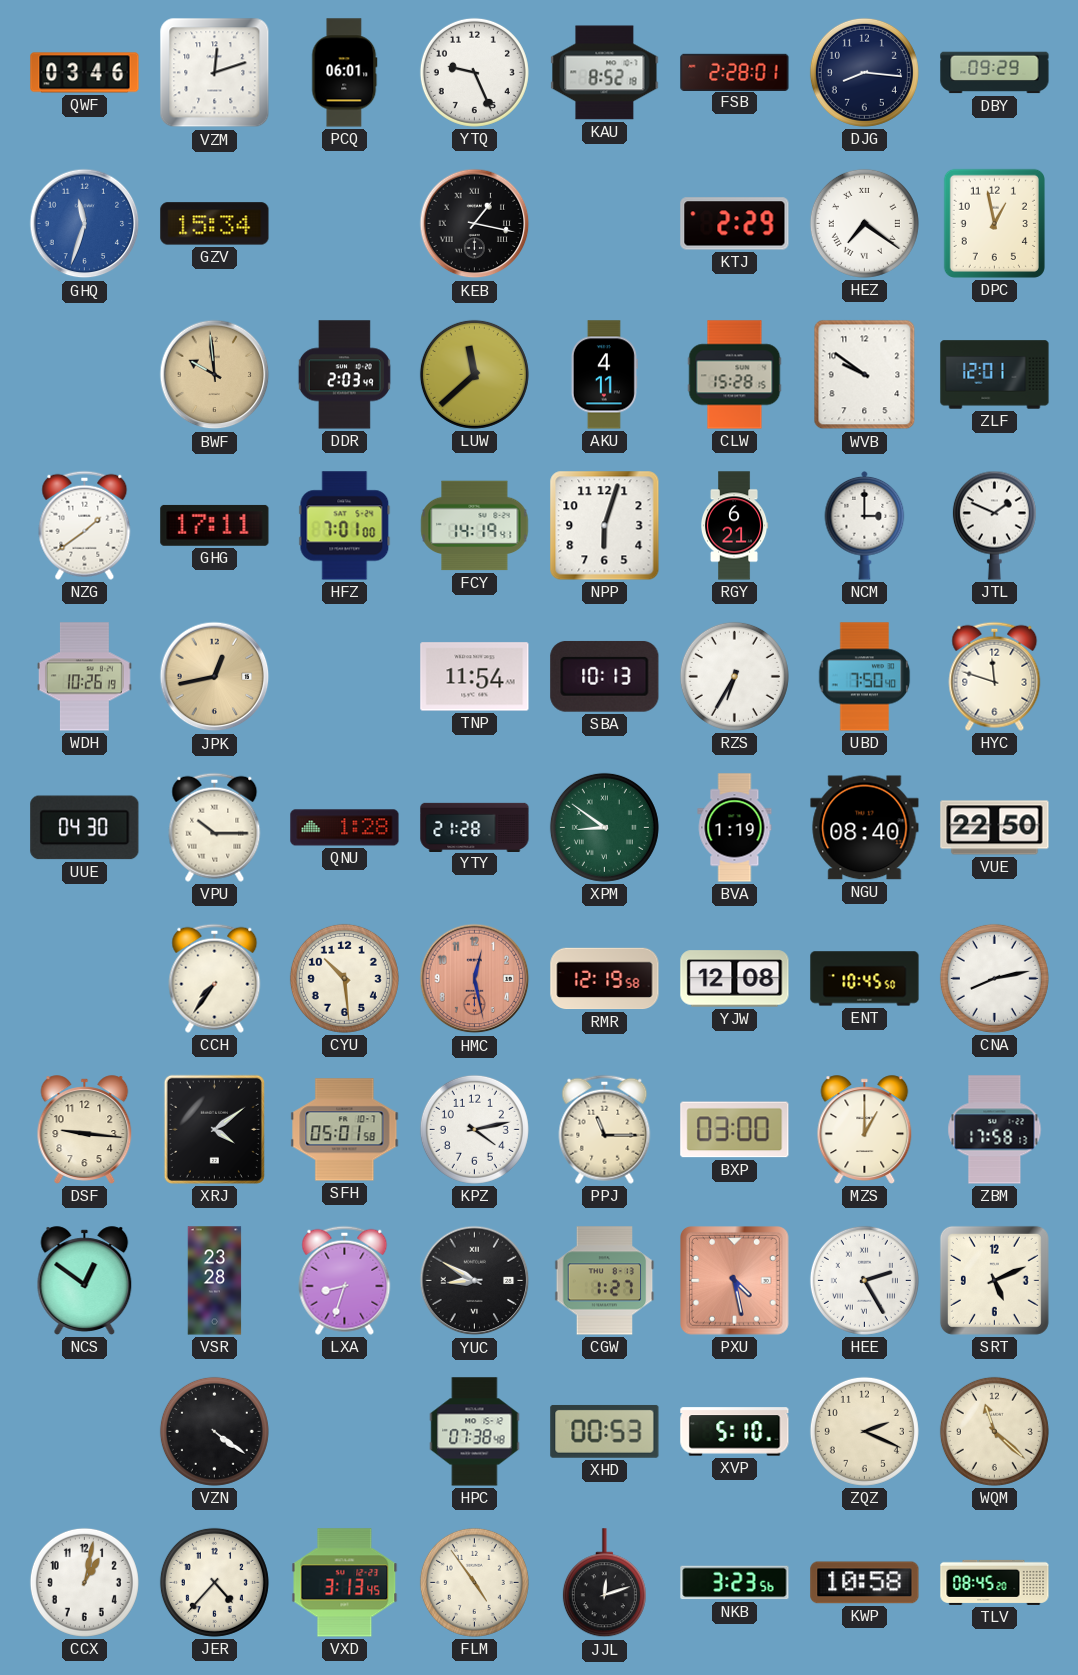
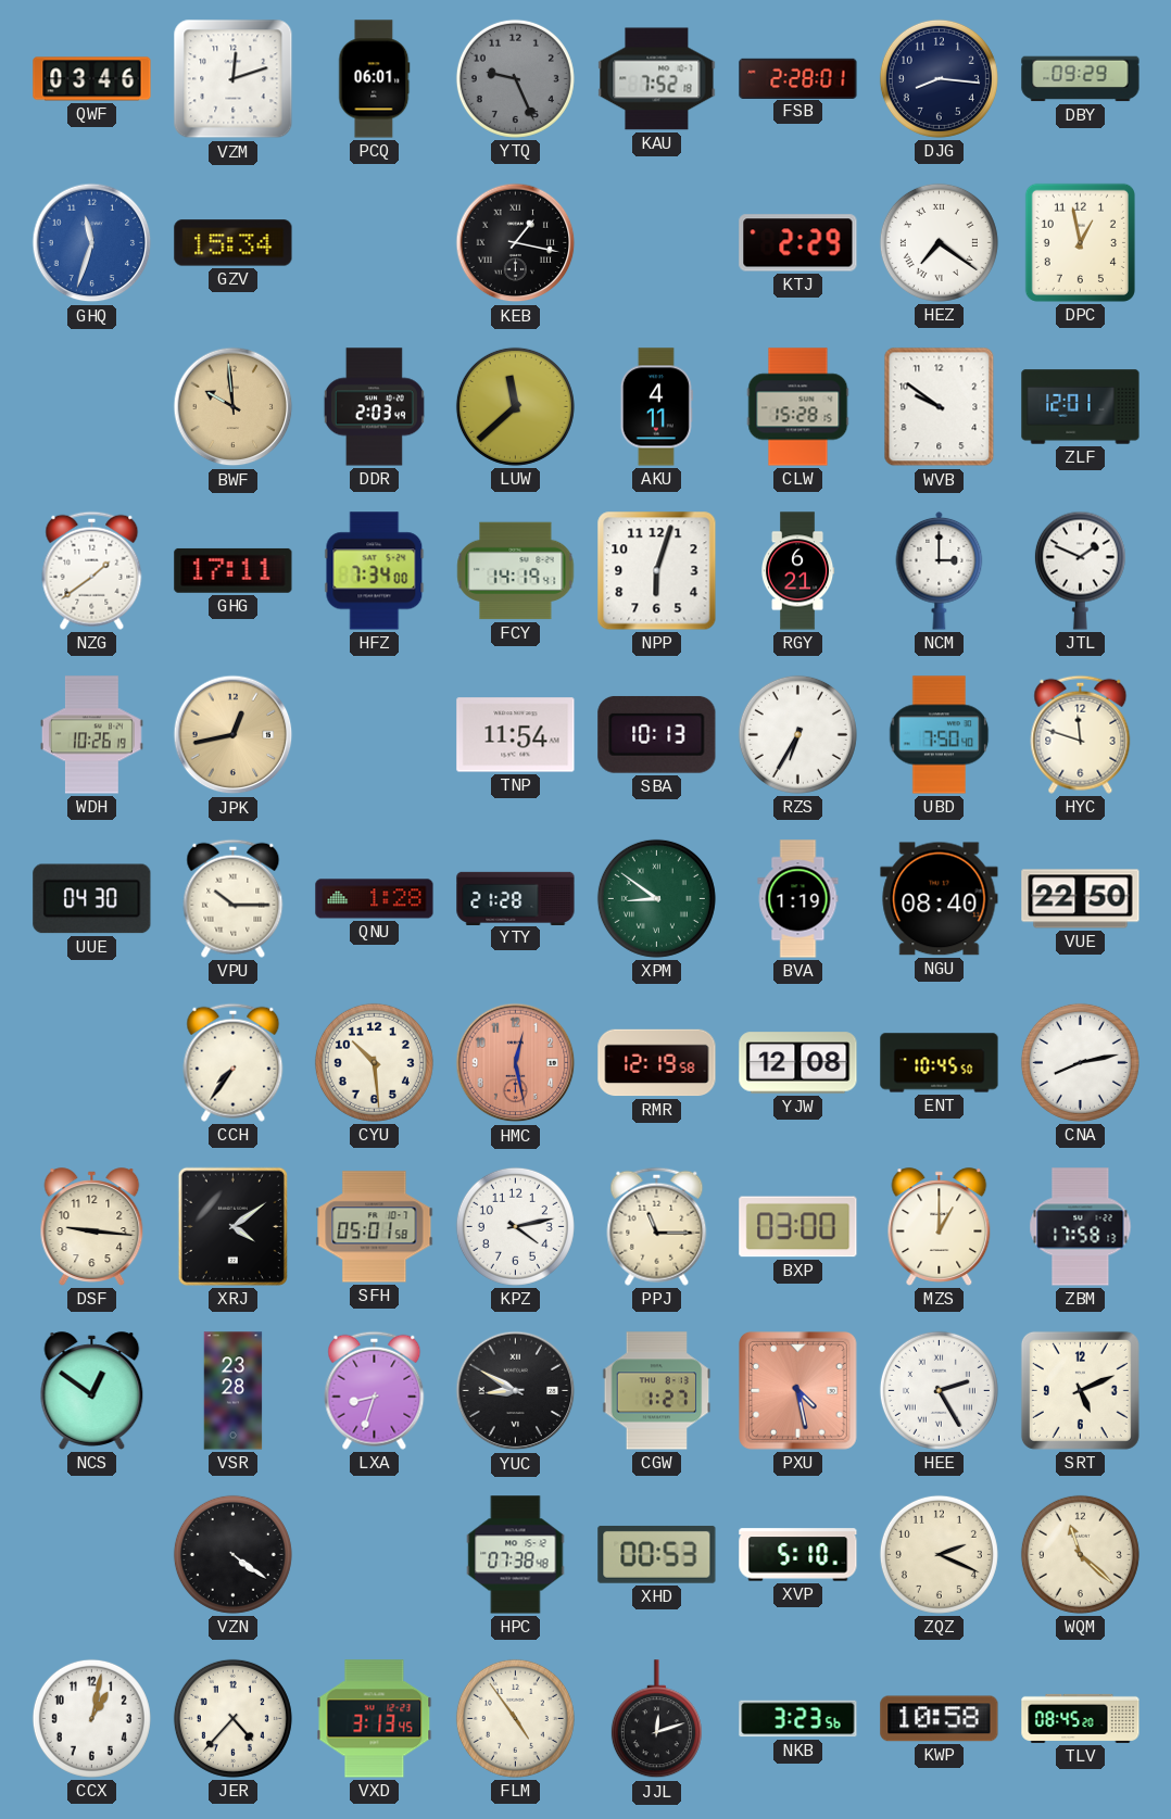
YTQ dial: white -> grey
KAU: 8:52 -> 7:52
HFZ: 7:01 -> 7:34
